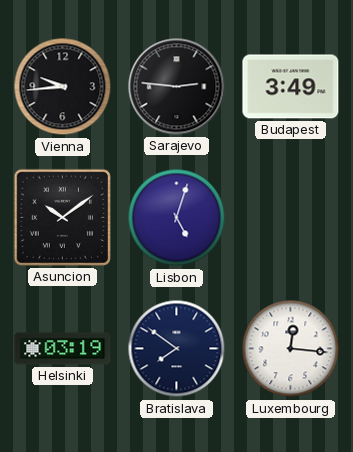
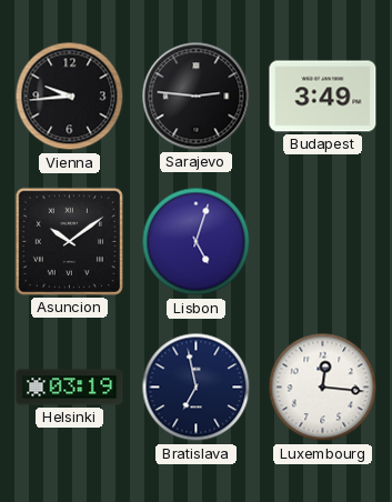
Bratislava: 7:51 -> 6:58
